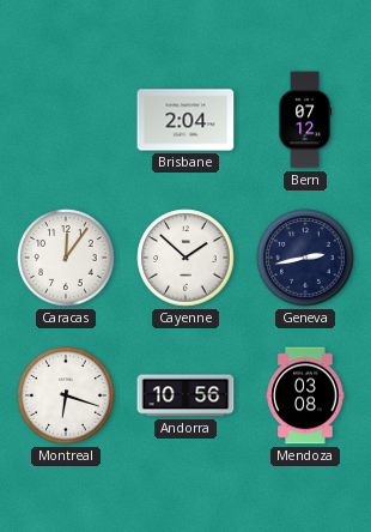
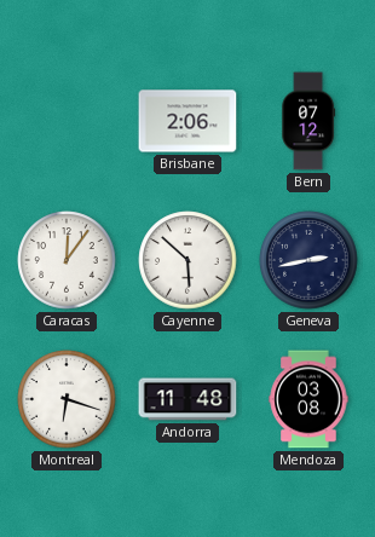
Brisbane: 2:04 -> 2:06
Cayenne: 1:52 -> 5:52
Andorra: 10:56 -> 11:48
